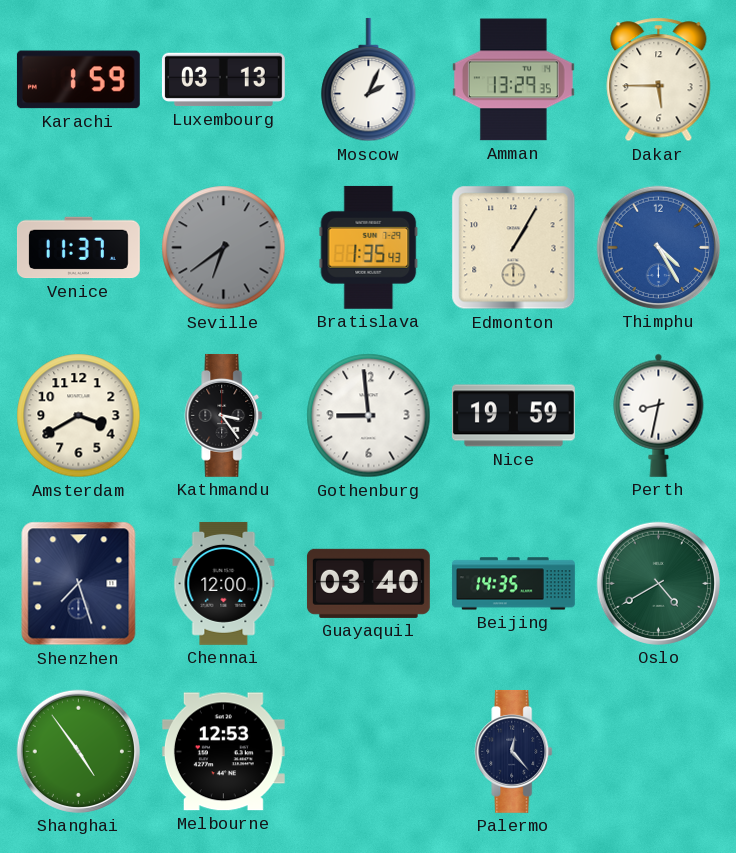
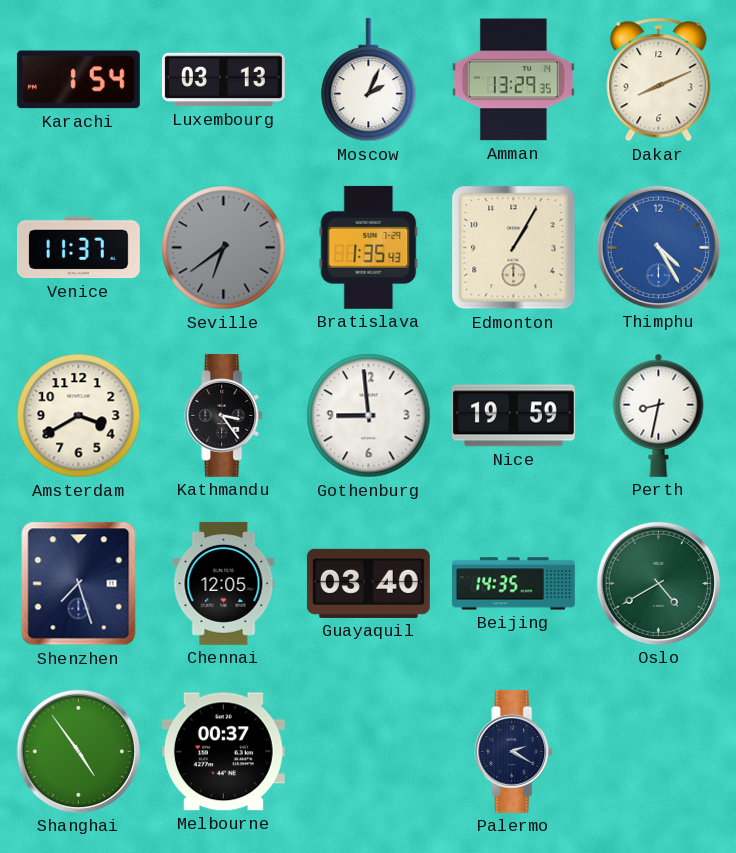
Karachi: 1:59 -> 1:54
Dakar: 5:45 -> 8:11
Chennai: 12:00 -> 12:05
Melbourne: 12:53 -> 00:37
Palermo: 12:23 -> 2:20
